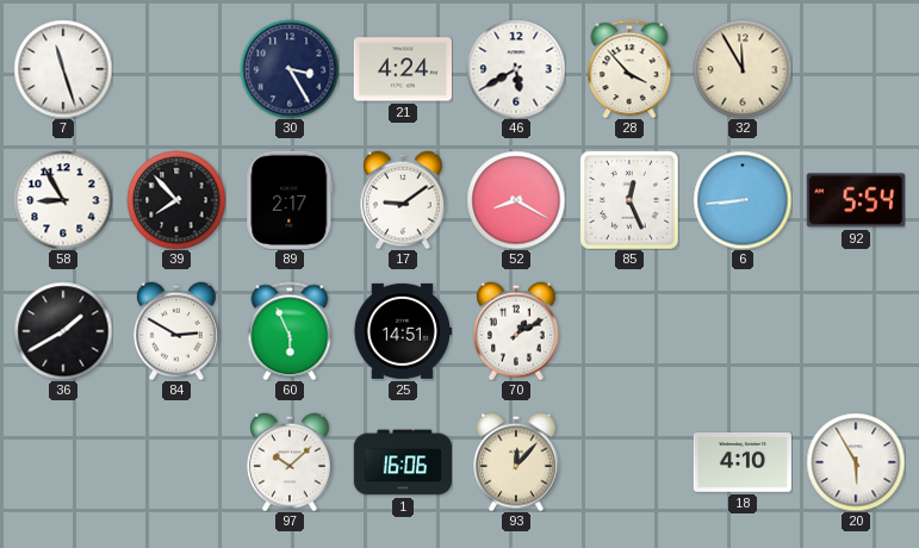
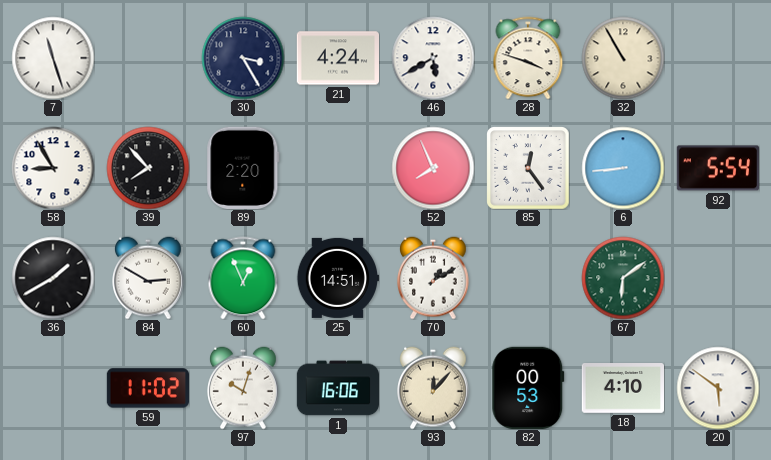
28: 3:53 -> 3:48
32: 11:55 -> 10:55
89: 2:17 -> 2:20
17: 9:09 -> none
52: 8:20 -> 7:56
85: 12:26 -> 12:24
60: 5:56 -> 12:56
67: none -> 6:09
59: none -> 11:02
97: 10:08 -> 10:03
82: none -> 00:53
20: 5:55 -> 5:51
